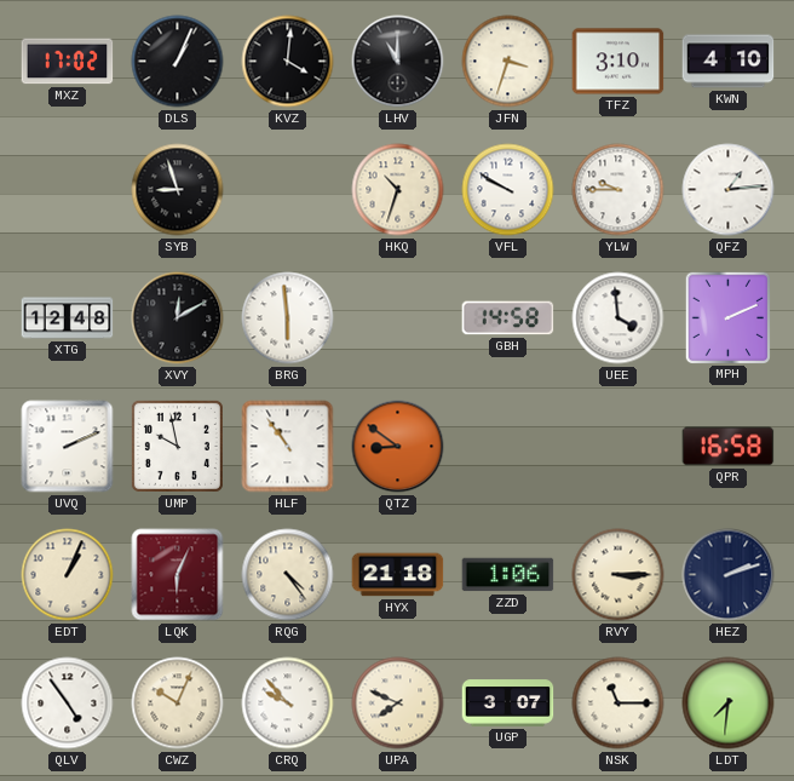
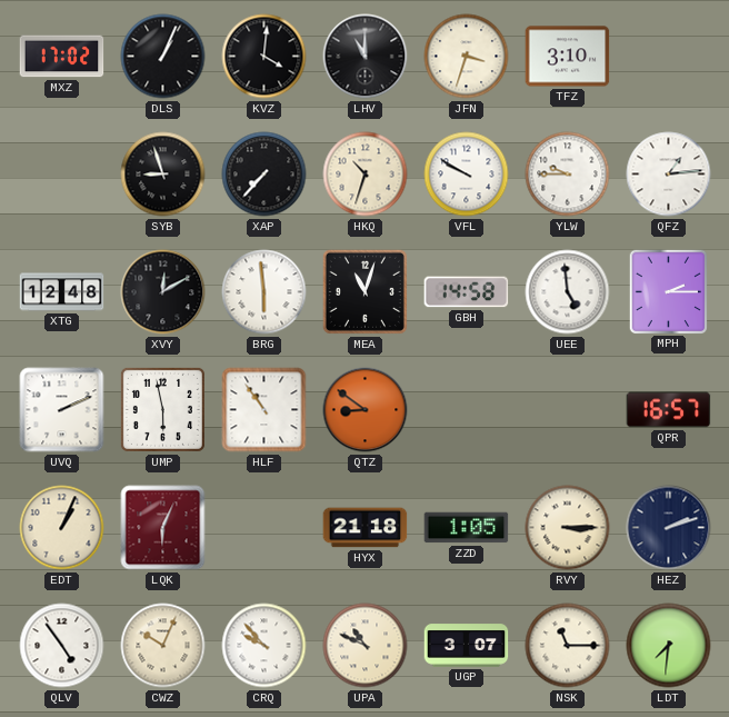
KWN: 4:10 -> none
XAP: none -> 7:37
MEA: none -> 11:03
UEE: 3:59 -> 4:59
MPH: 2:11 -> 2:15
UMP: 9:58 -> 5:58
QPR: 16:58 -> 16:57
RQG: 4:24 -> none
ZZD: 1:06 -> 1:05
UPA: 7:49 -> 10:49
